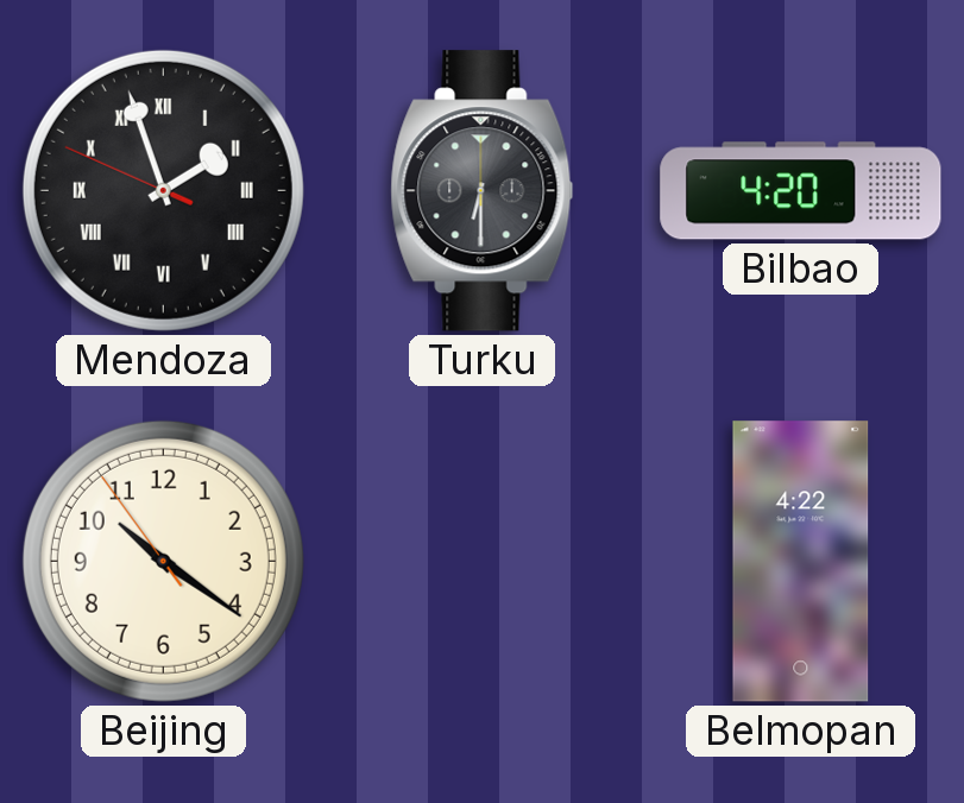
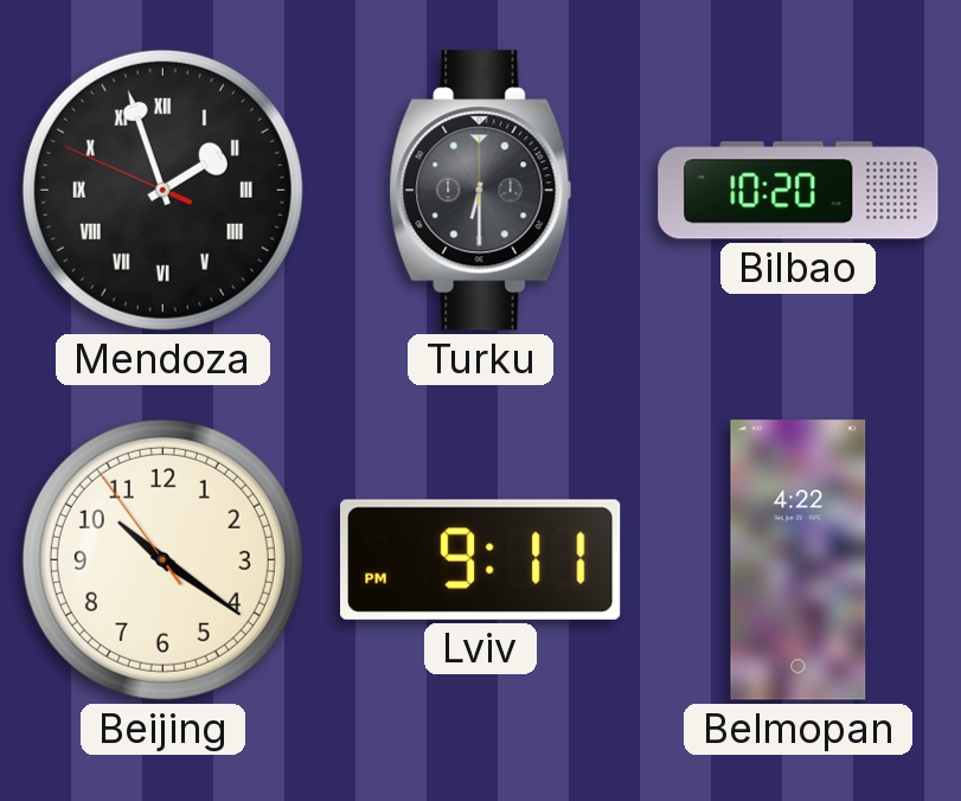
Bilbao: 4:20 -> 10:20
Lviv: none -> 9:11
